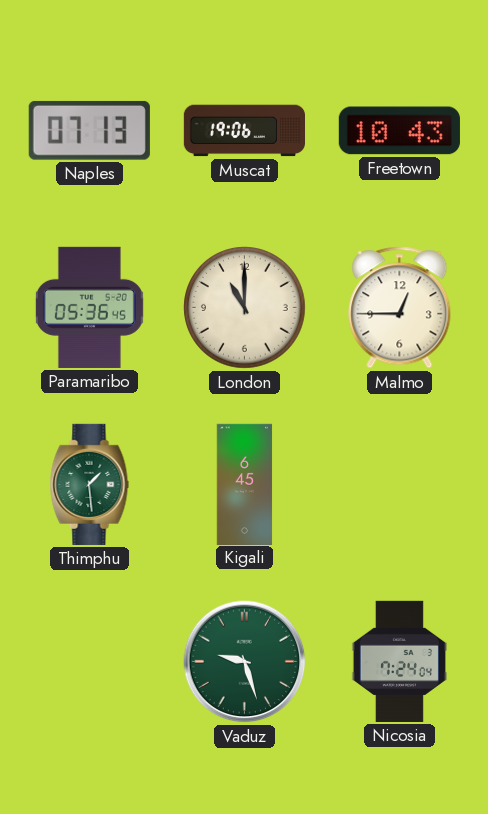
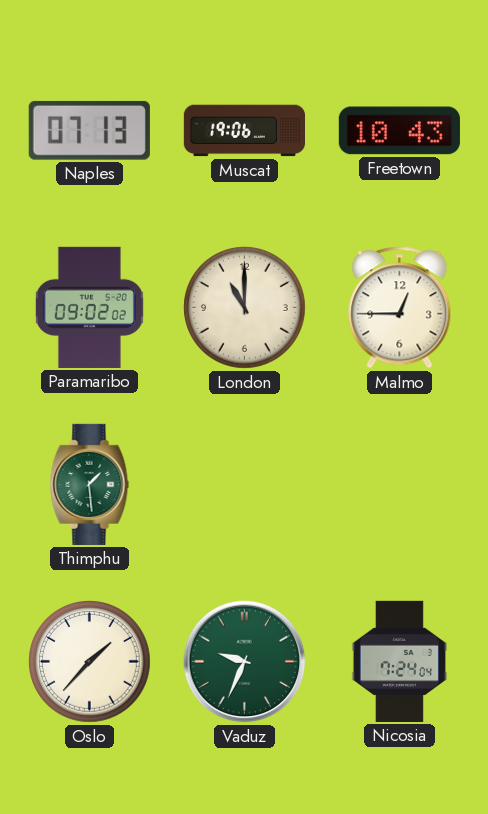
Paramaribo: 05:36 -> 09:02
Kigali: 6:45 -> none
Oslo: none -> 1:37
Vaduz: 9:27 -> 9:34
